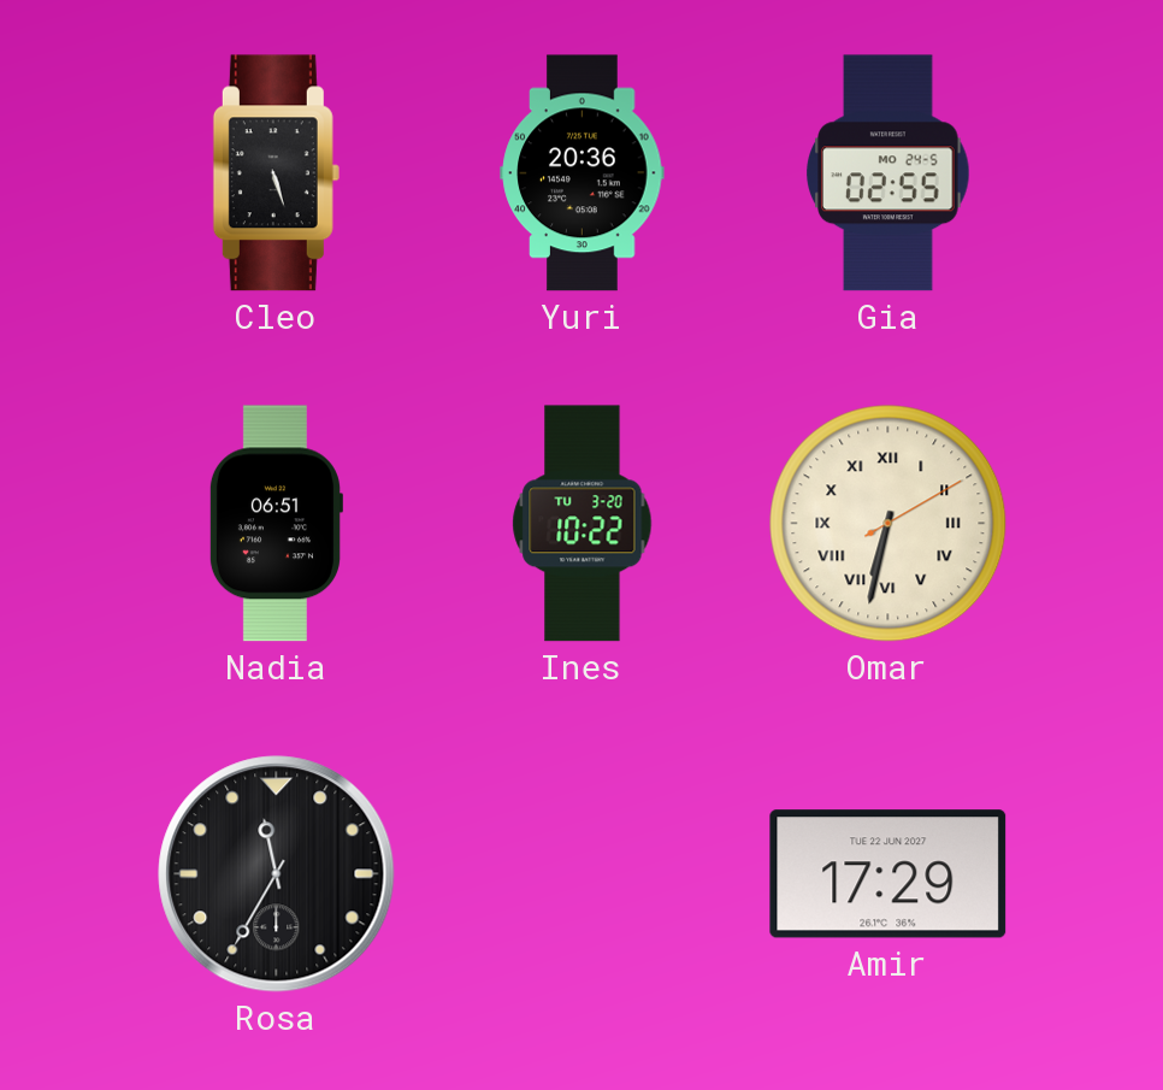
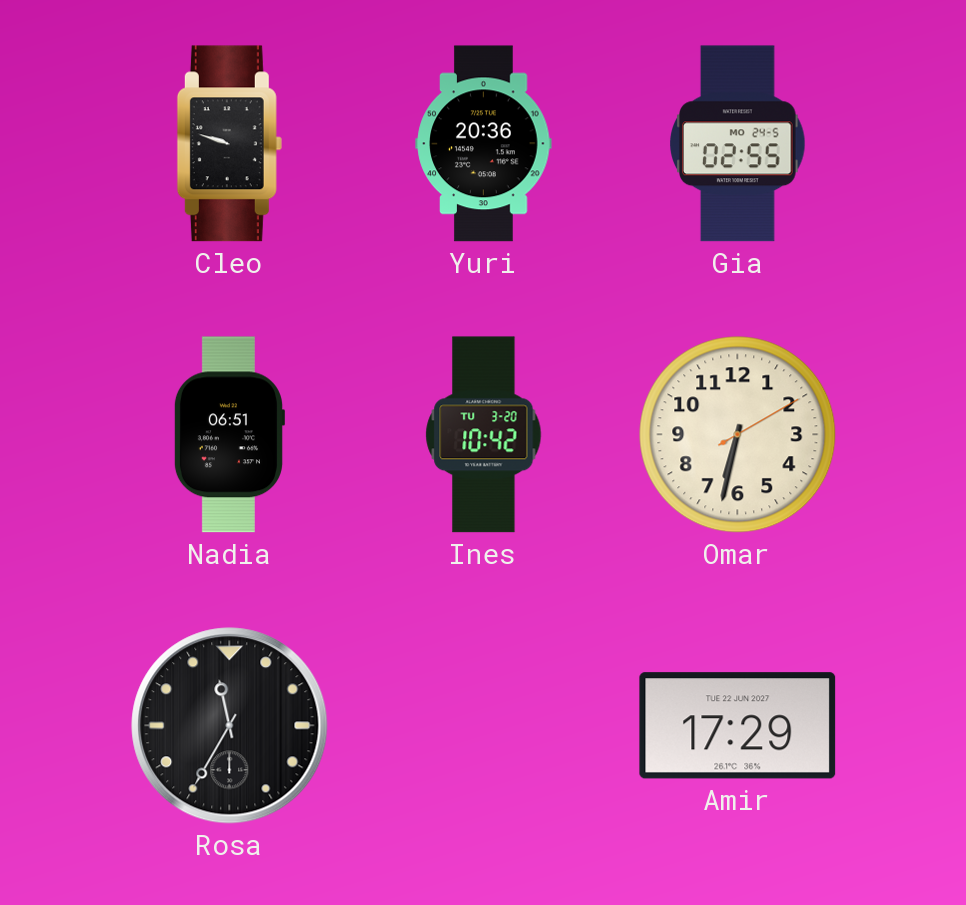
Cleo: 5:27 -> 9:48
Ines: 10:22 -> 10:42
Omar numerals: Roman -> Arabic
